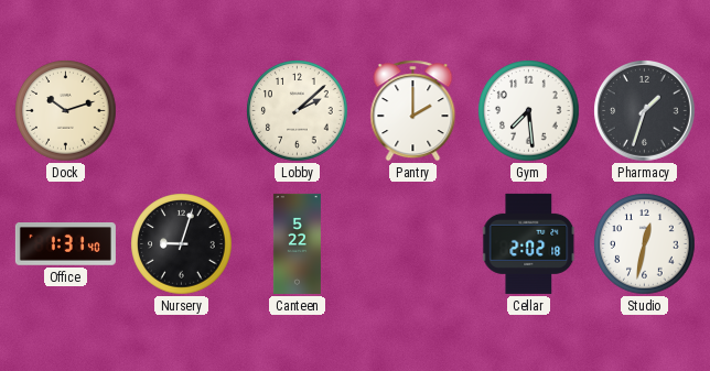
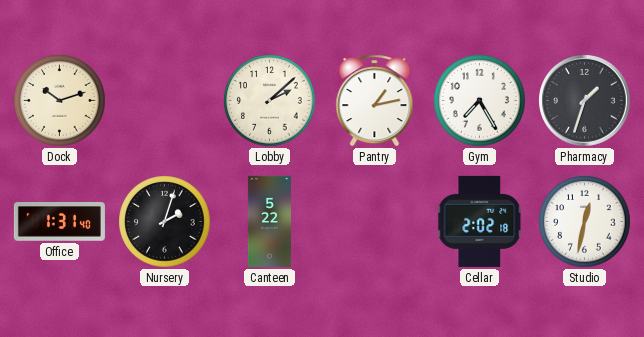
Pantry: 2:00 -> 1:13
Gym: 7:29 -> 7:25
Nursery: 9:03 -> 2:03
